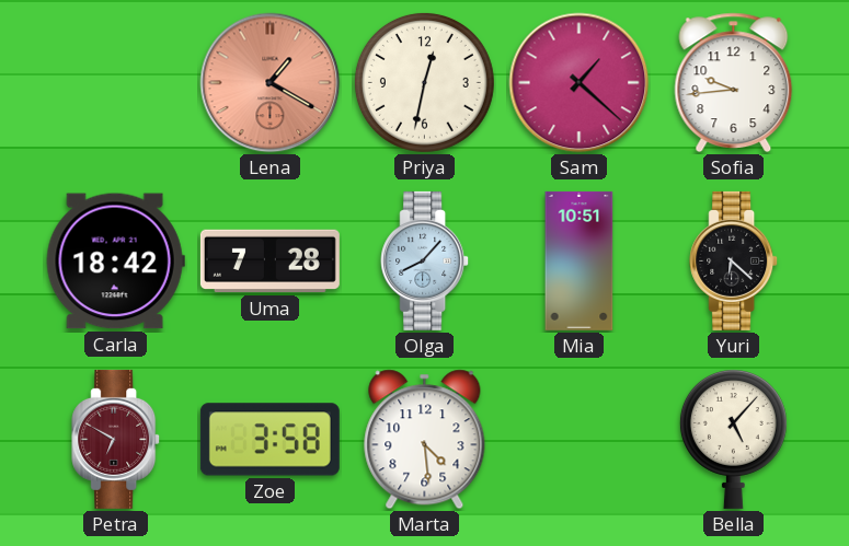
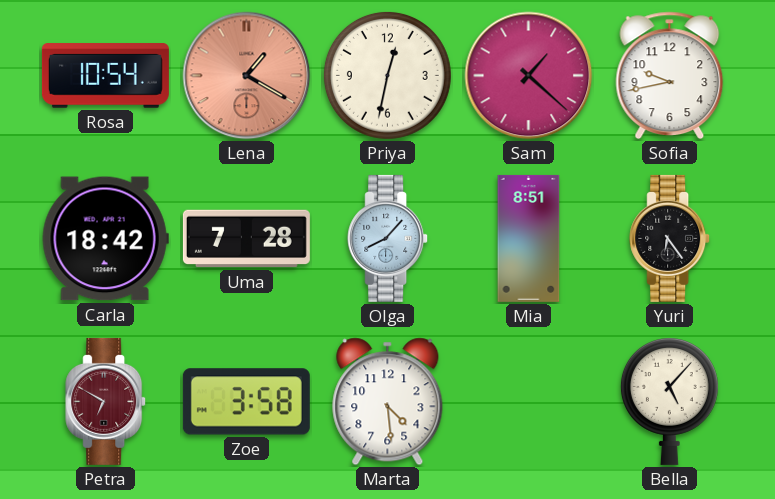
Rosa: none -> 10:54
Sofia: 9:44 -> 9:43
Mia: 10:51 -> 8:51
Yuri: 6:22 -> 6:24
